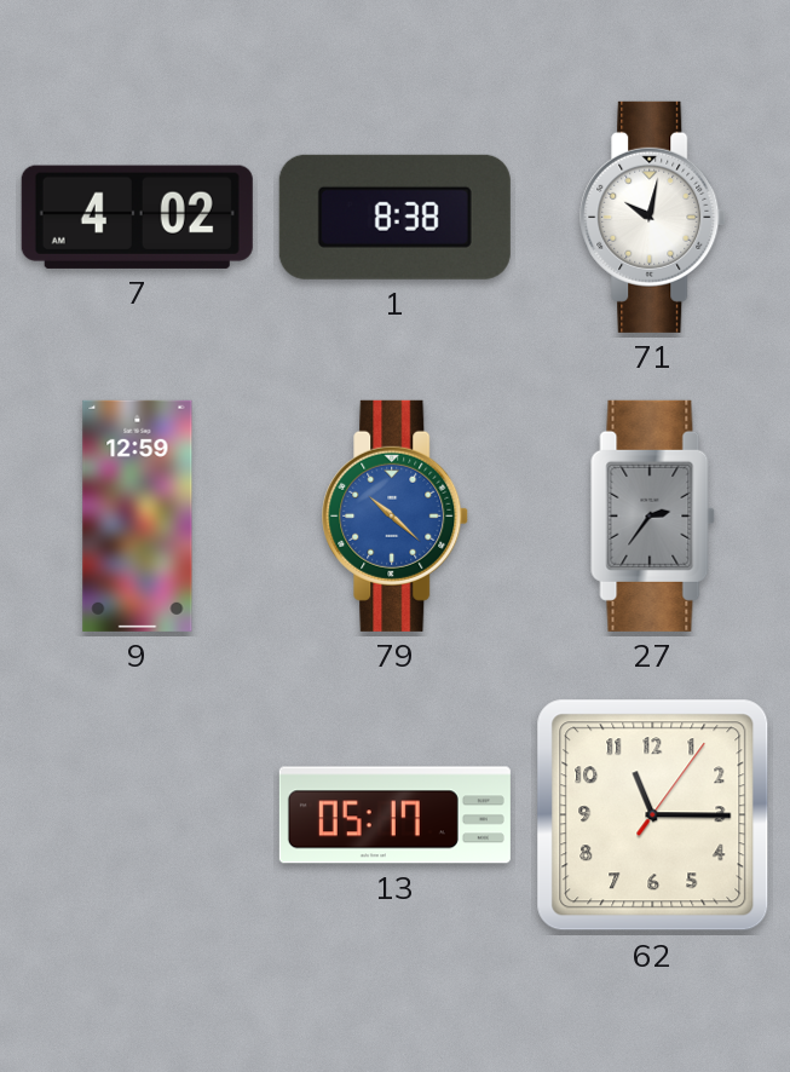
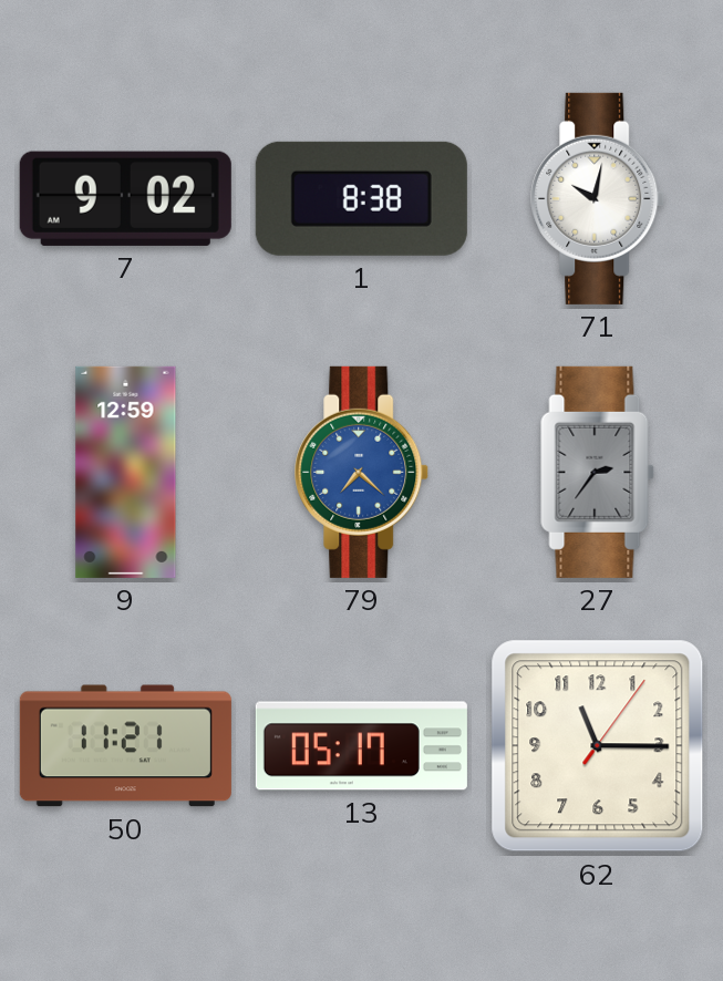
7: 4:02 -> 9:02
79: 10:22 -> 7:22
50: none -> 11:21
